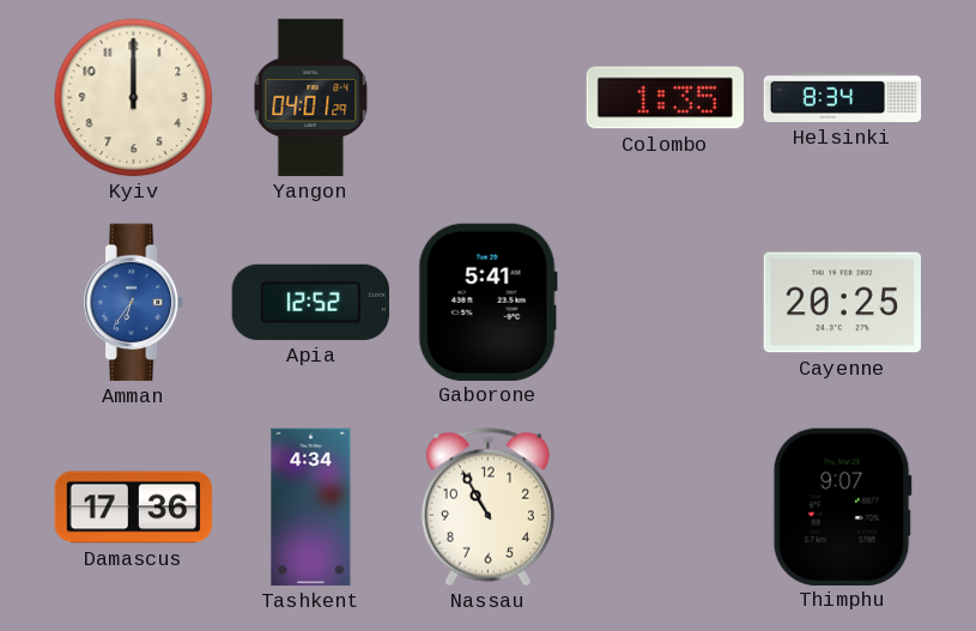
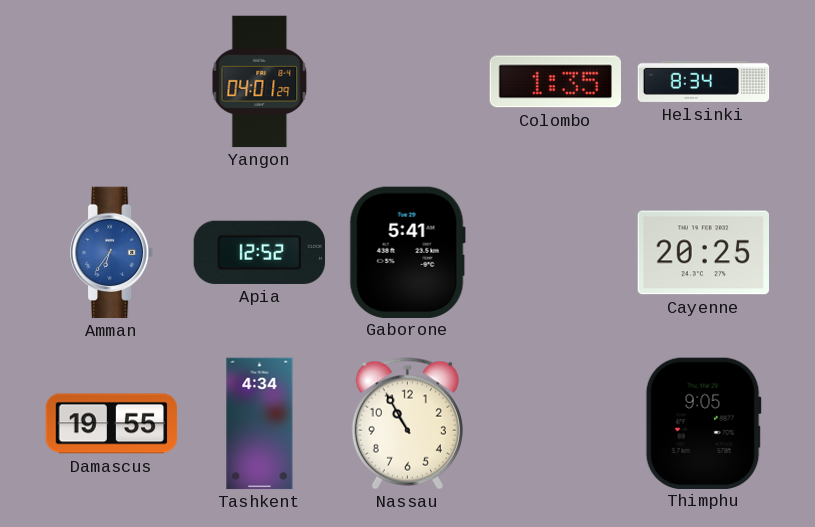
Kyiv: 12:00 -> none
Damascus: 17:36 -> 19:55
Thimphu: 9:07 -> 9:05
